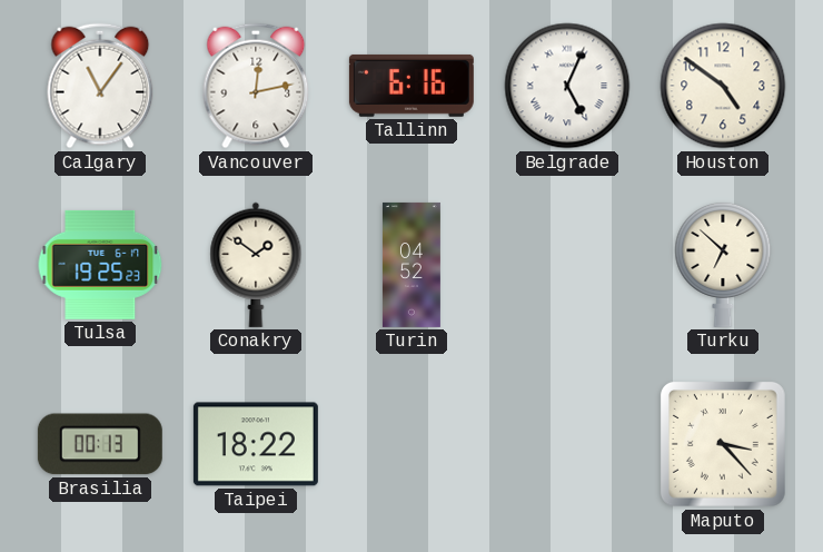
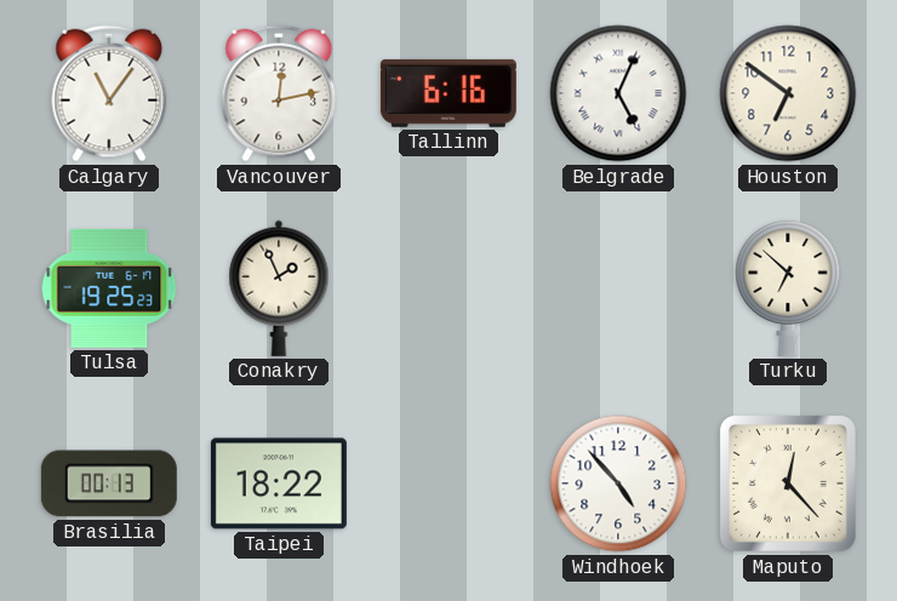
Houston: 4:51 -> 6:51
Conakry: 1:51 -> 1:56
Turin: 04:52 -> none
Windhoek: none -> 4:53
Maputo: 3:23 -> 12:23
